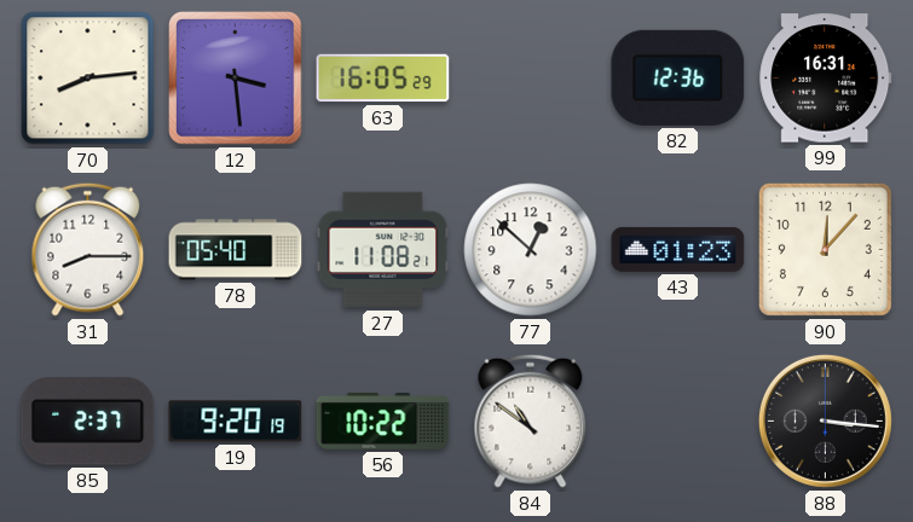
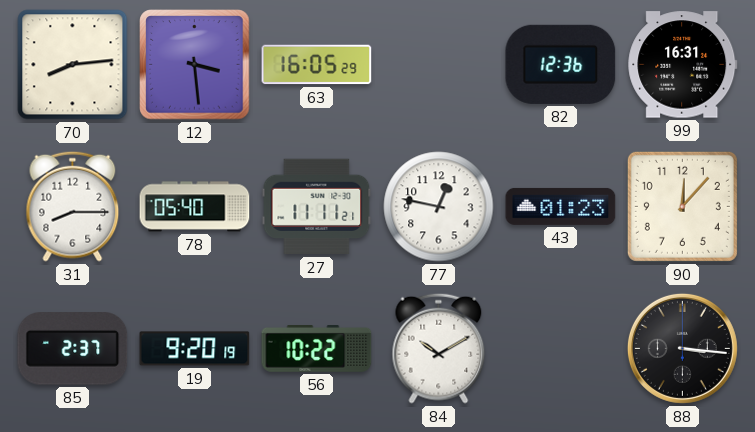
27: 11:08 -> 11:11
77: 12:52 -> 12:47
84: 10:51 -> 10:10
